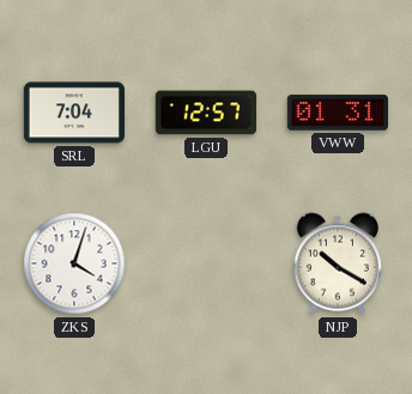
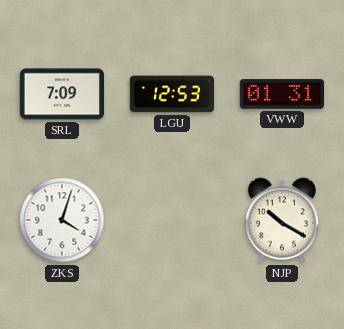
SRL: 7:04 -> 7:09
LGU: 12:57 -> 12:53
